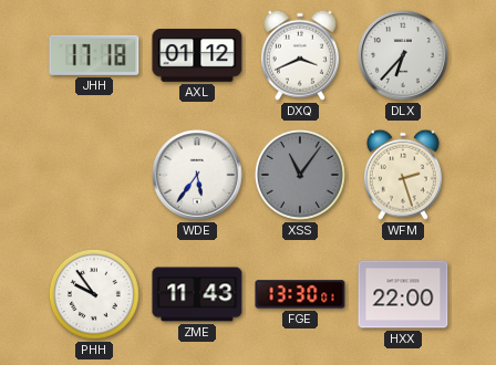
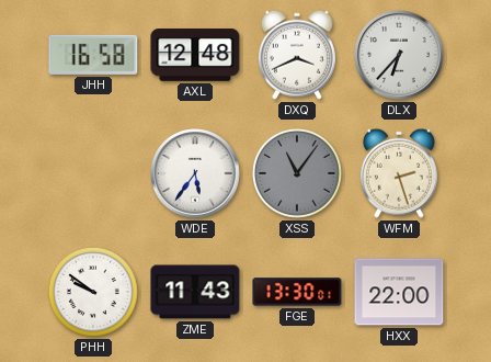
JHH: 17:18 -> 16:58
AXL: 01:12 -> 12:48
PHH: 9:54 -> 9:51
